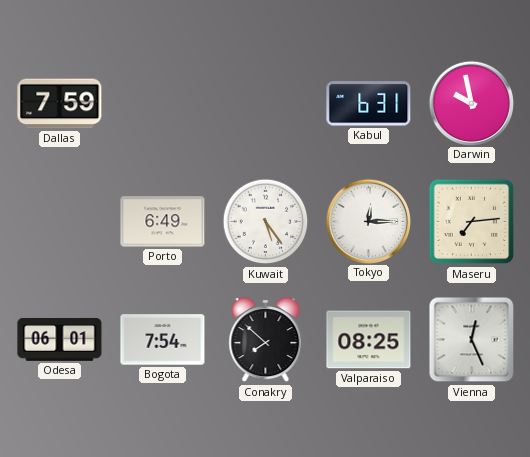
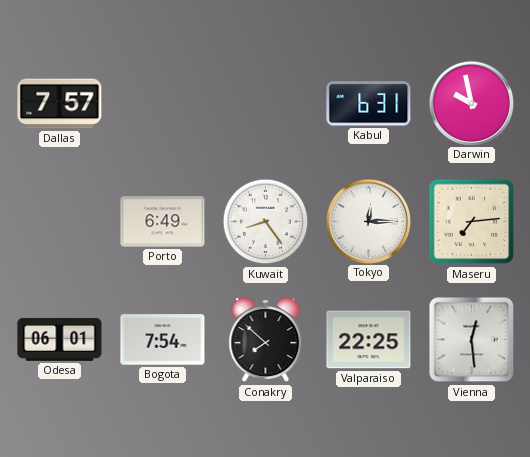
Dallas: 7:59 -> 7:57
Kuwait: 5:24 -> 8:24
Valparaiso: 08:25 -> 22:25
Vienna: 12:26 -> 12:29
